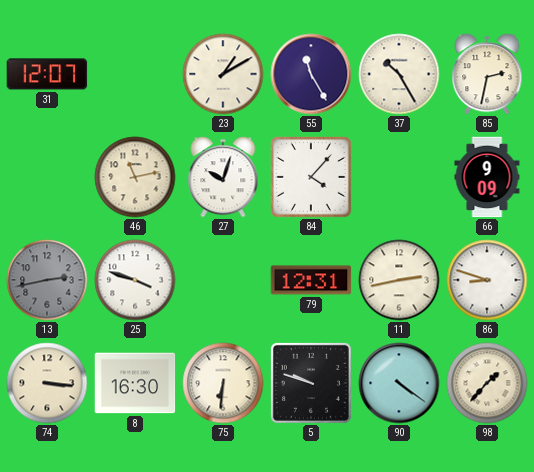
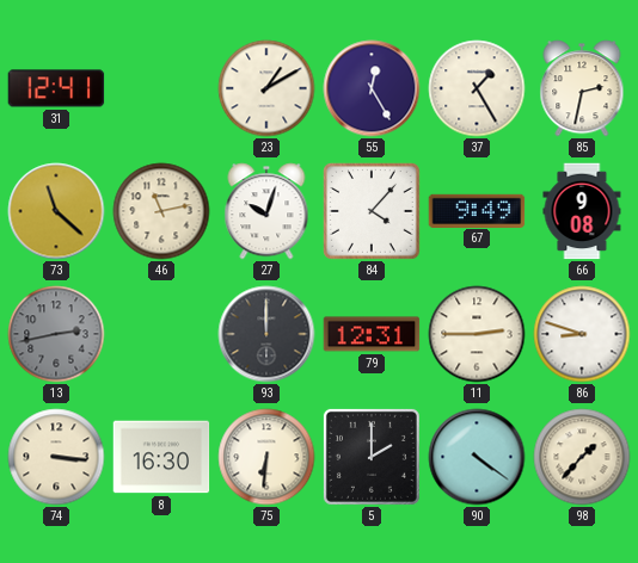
31: 12:07 -> 12:41
55: 11:25 -> 12:25
37: 10:25 -> 1:25
73: none -> 11:22
67: none -> 9:49
66: 9:09 -> 9:08
25: 3:48 -> none
93: none -> 12:00
11: 2:43 -> 2:45
5: 9:48 -> 2:00
